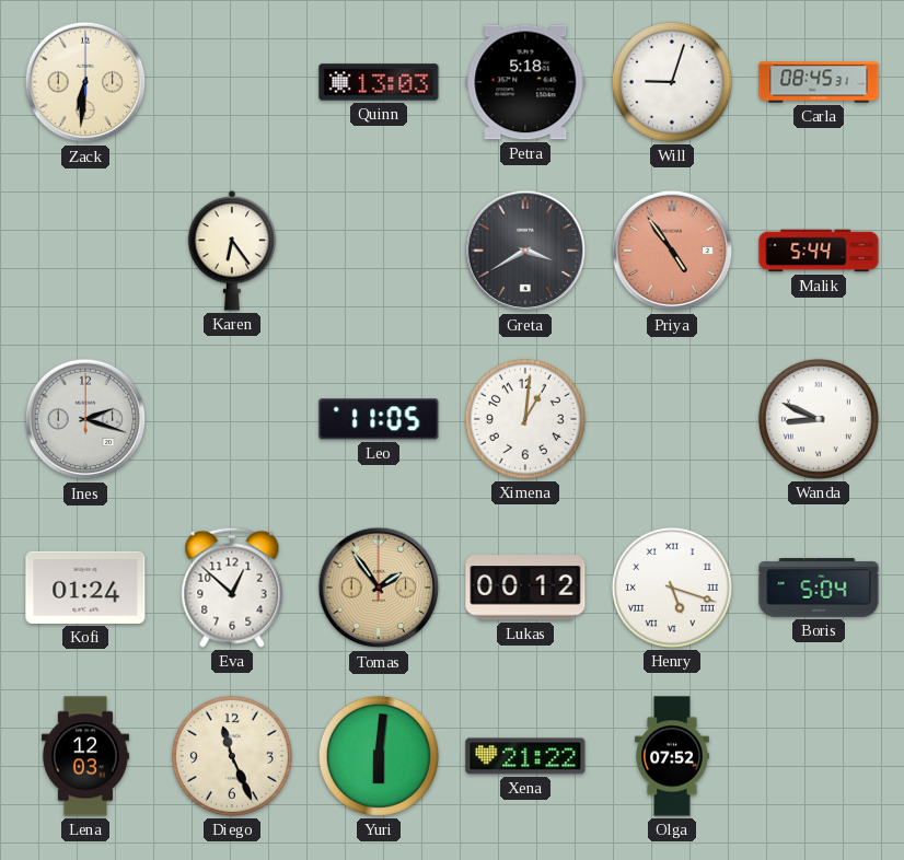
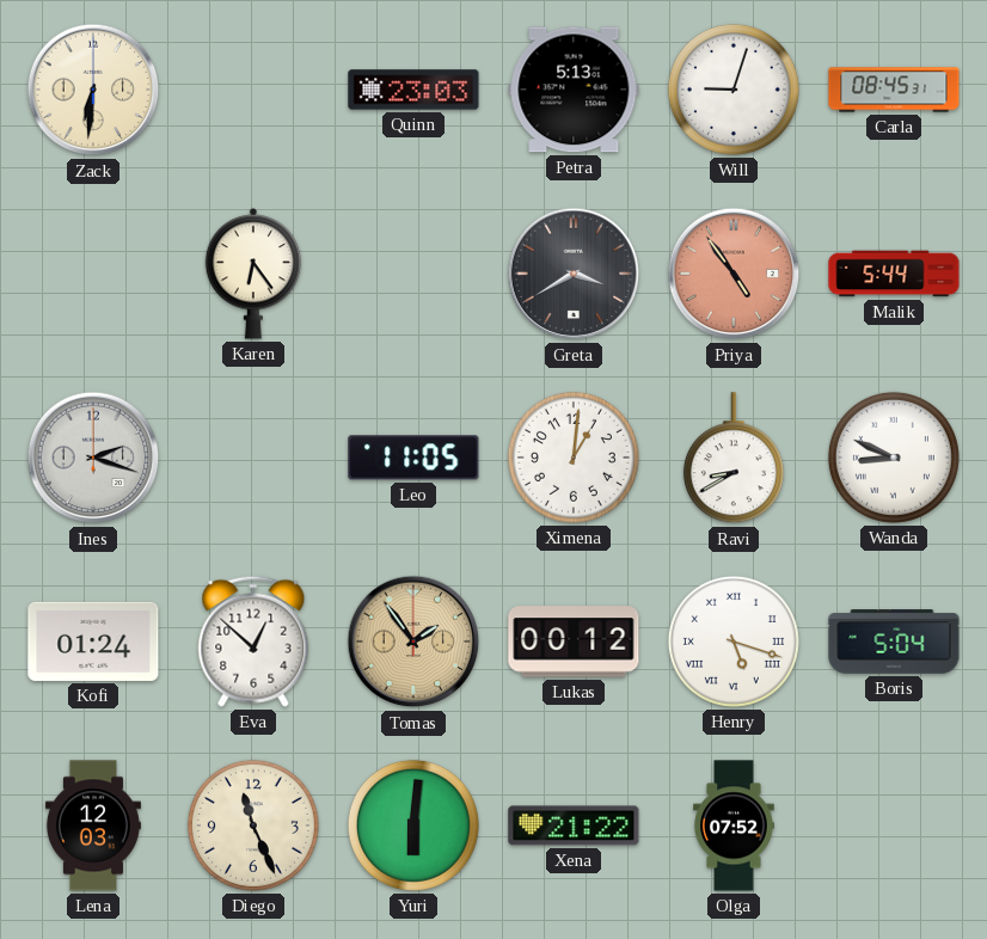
Quinn: 13:03 -> 23:03
Petra: 5:18 -> 5:13
Ravi: none -> 8:40
